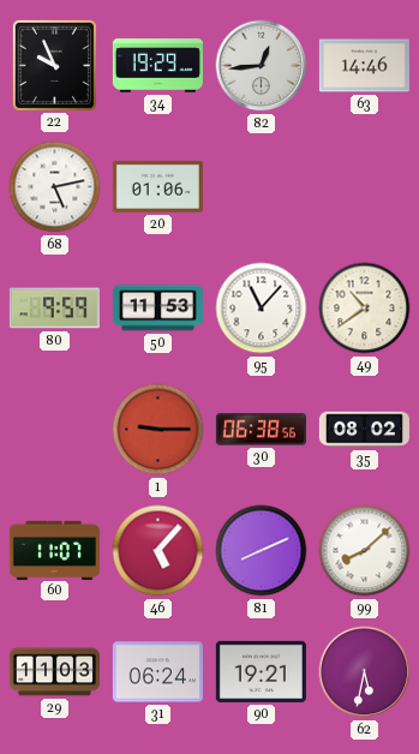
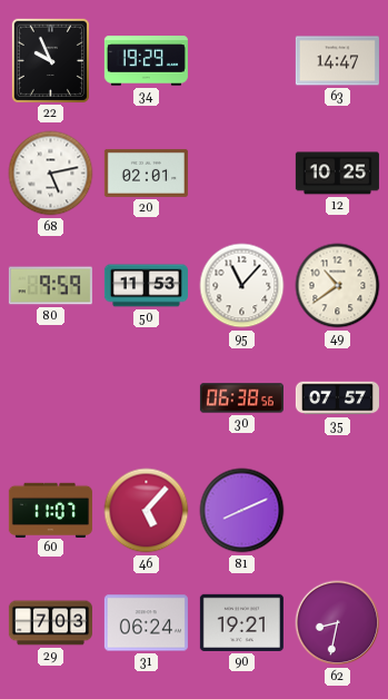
82: 12:44 -> none
63: 14:46 -> 14:47
20: 01:06 -> 02:01
12: none -> 10:25
1: 9:15 -> none
35: 08:02 -> 07:57
99: 8:08 -> none
29: 11:03 -> 7:03
62: 5:32 -> 8:32
